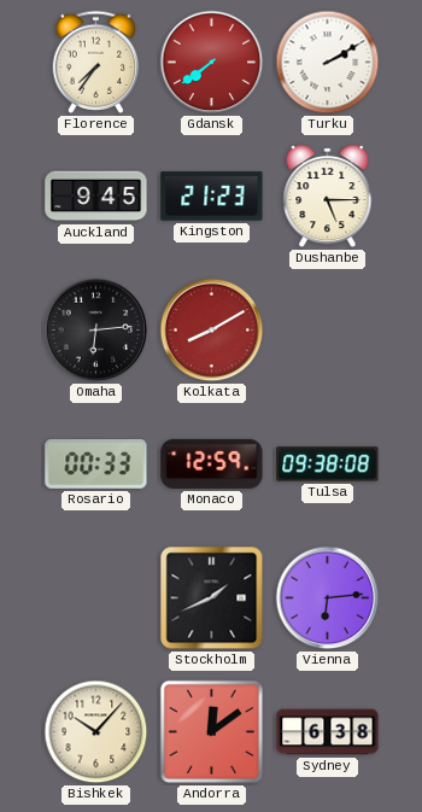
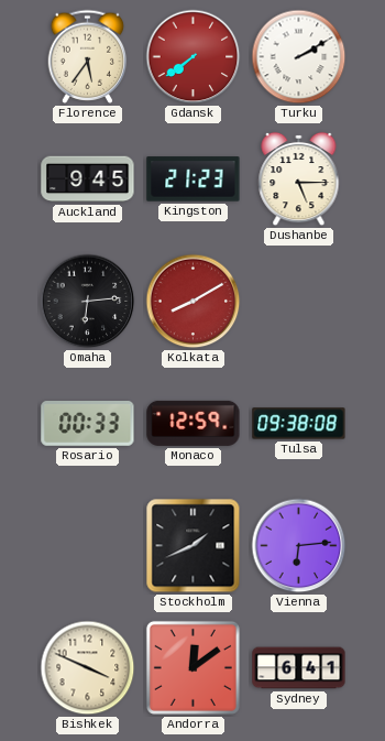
Florence: 7:36 -> 5:36
Bishkek: 10:07 -> 3:49
Sydney: 6:38 -> 6:41
